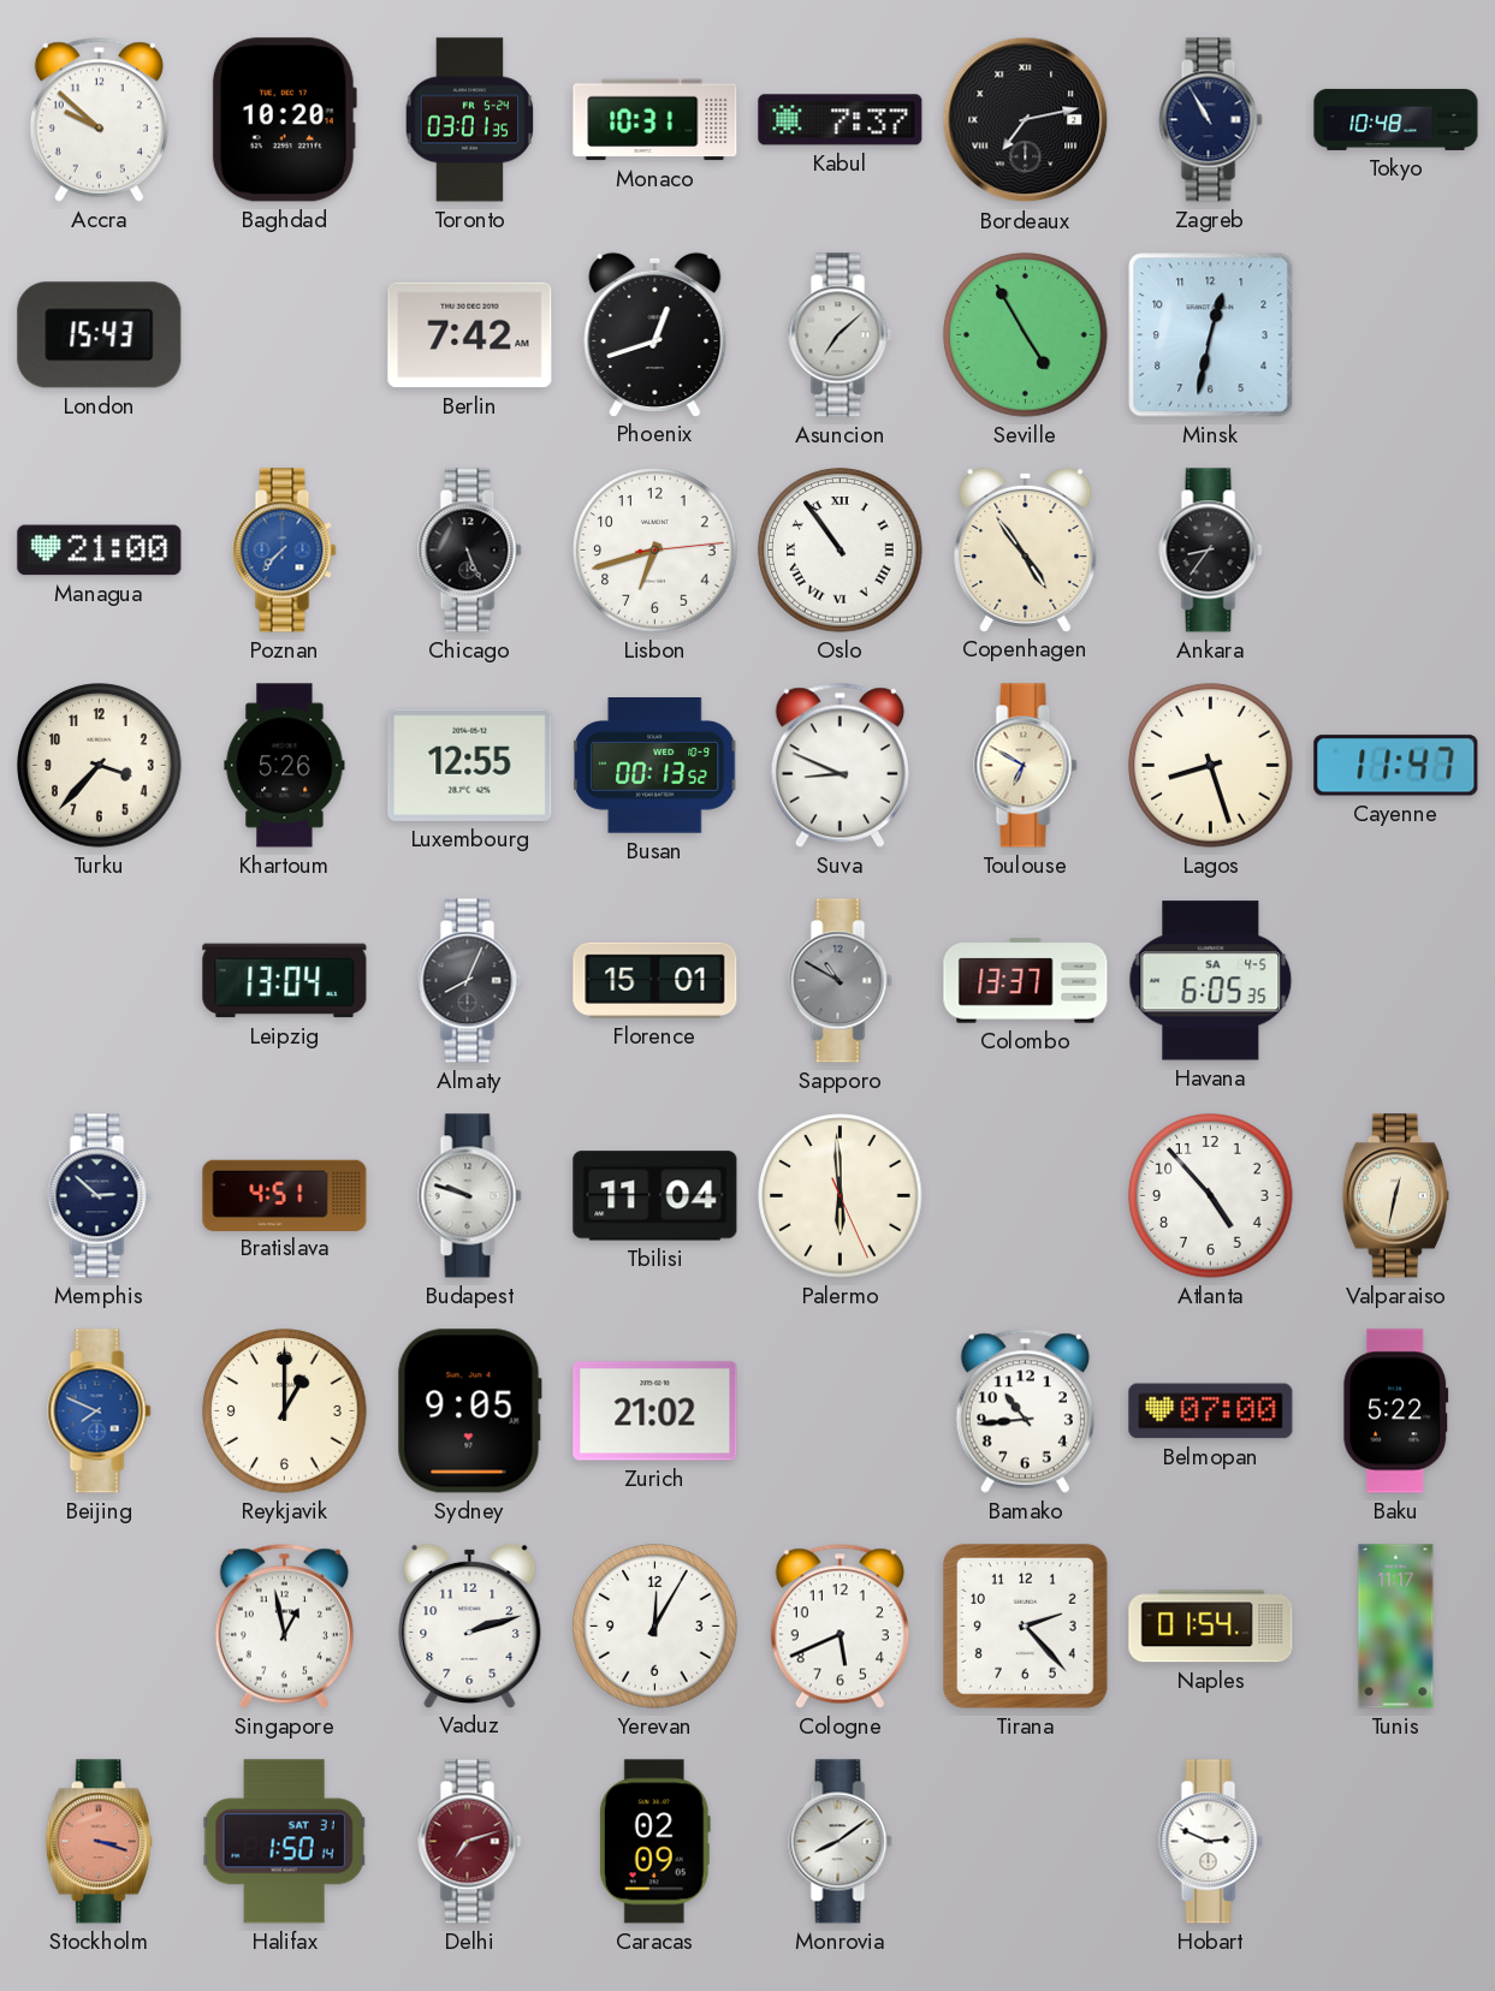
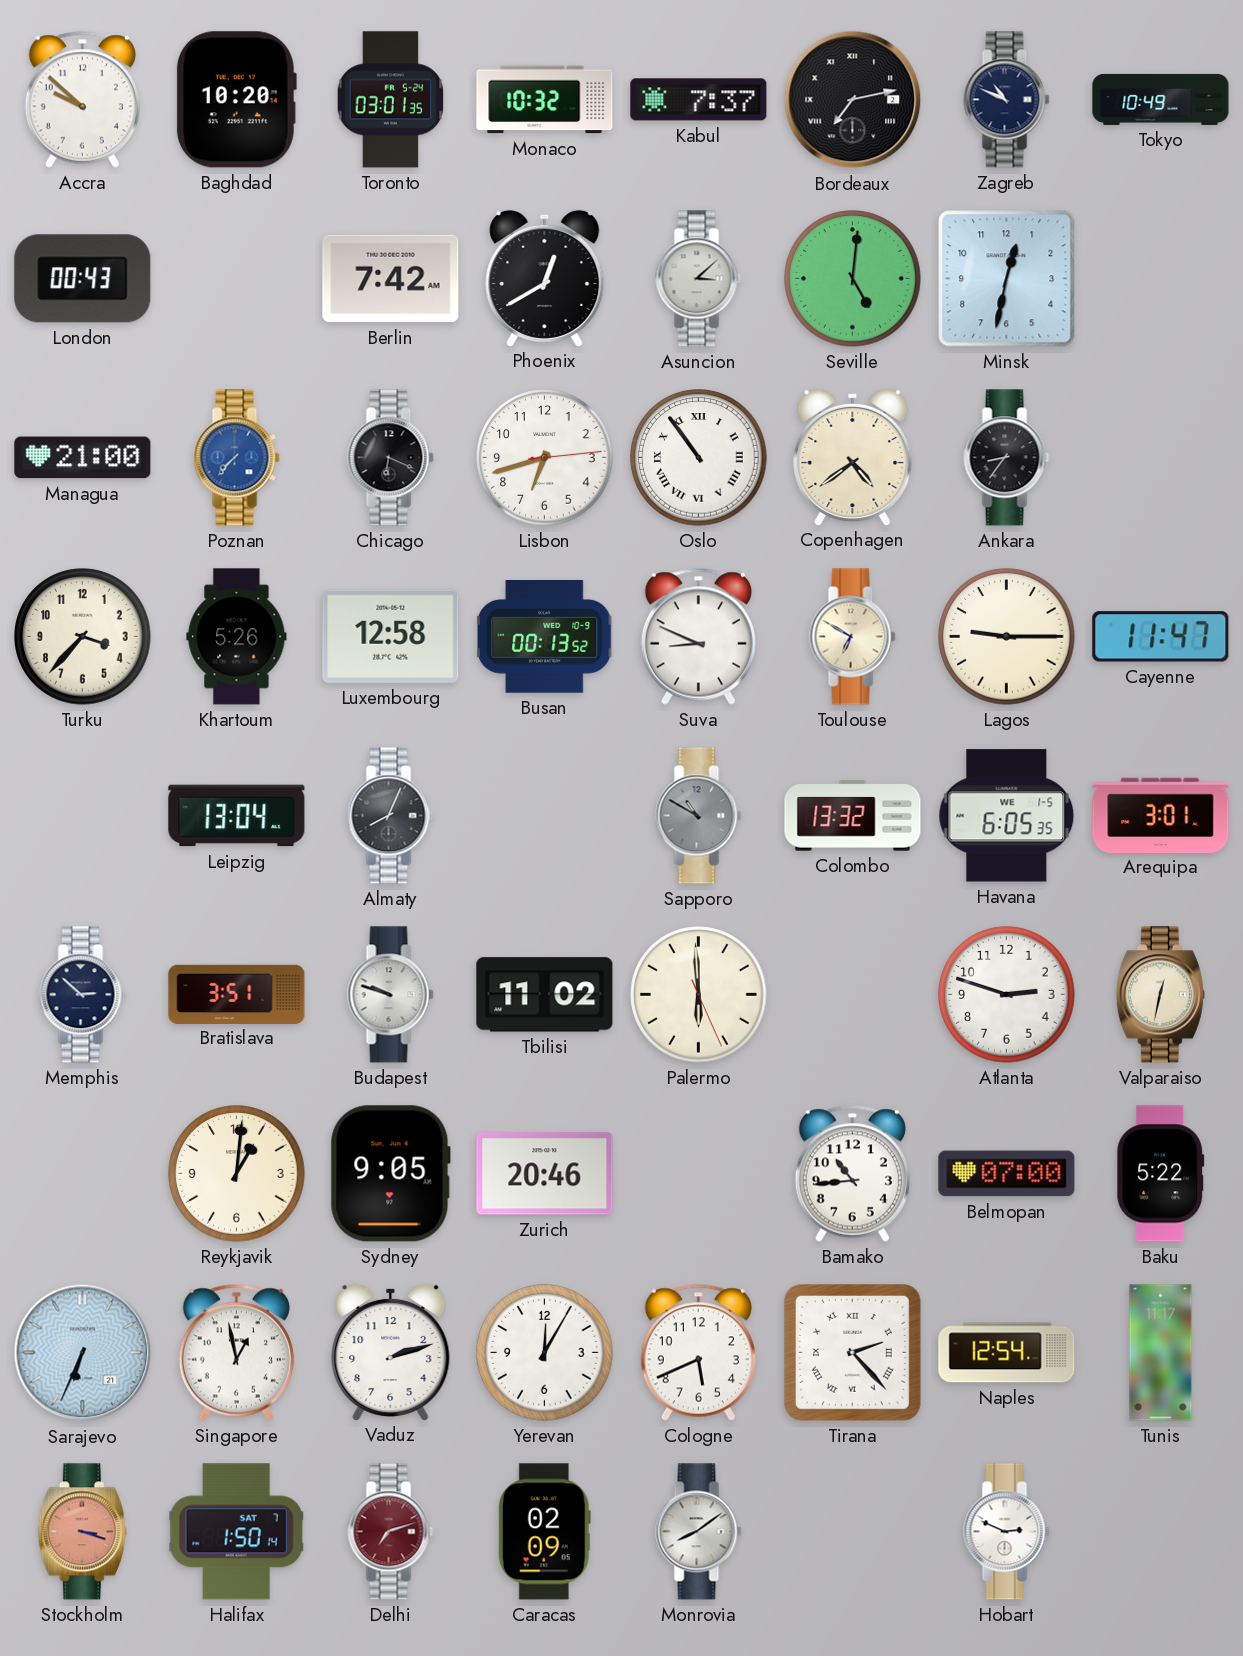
Monaco: 10:31 -> 10:32
Zagreb: 10:55 -> 10:49
Tokyo: 10:48 -> 10:49
London: 15:43 -> 00:43
Phoenix: 12:42 -> 12:40
Asuncion: 7:08 -> 3:08
Seville: 4:55 -> 5:01
Chicago: 5:26 -> 6:19
Copenhagen: 4:54 -> 4:39
Luxembourg: 12:55 -> 12:58
Lagos: 8:27 -> 9:15
Florence: 15:01 -> none
Colombo: 13:37 -> 13:32
Havana date: SA 4-5 -> WE 1-5
Arequipa: none -> 3:01
Bratislava: 4:51 -> 3:51
Tbilisi: 11:04 -> 11:02
Atlanta: 4:53 -> 2:48
Beijing: 7:49 -> none
Reykjavik: 1:00 -> 1:01
Zurich: 21:02 -> 20:46
Sarajevo: none -> 6:34
Tirana numerals: Arabic -> Roman
Naples: 01:54 -> 12:54
Halifax date: SAT 31 -> SAT 7
